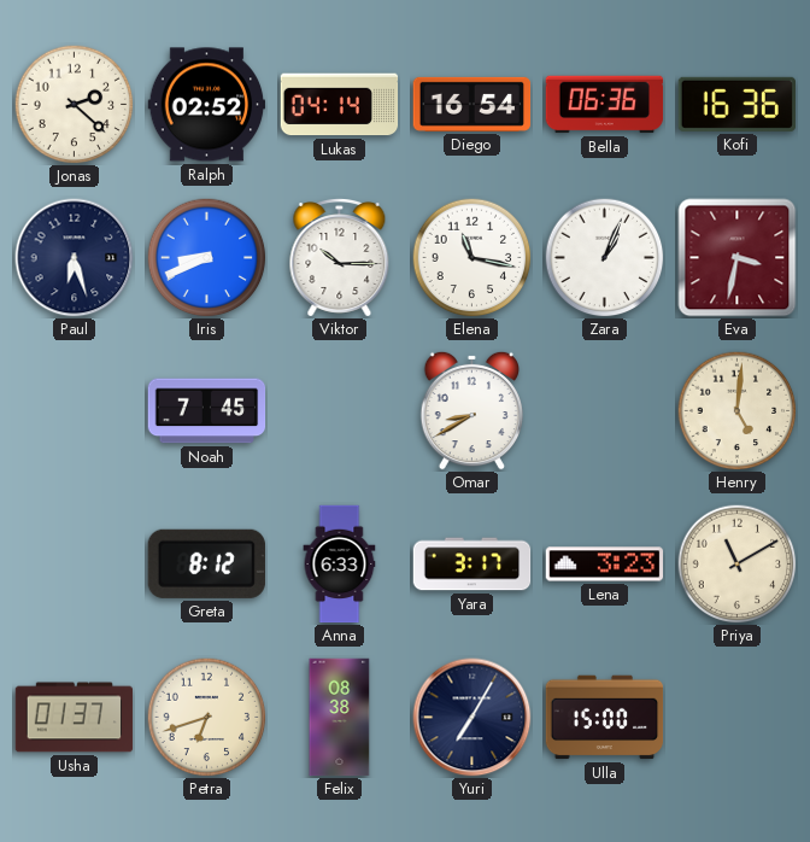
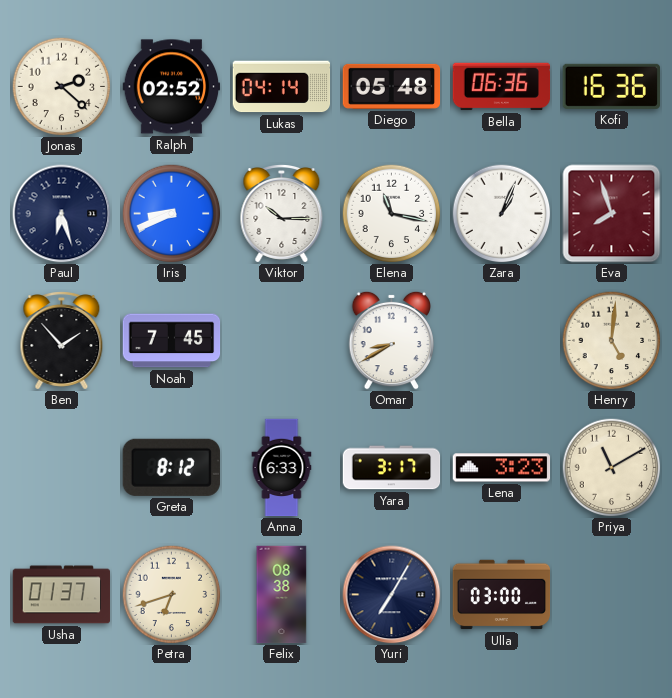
Diego: 16:54 -> 05:48
Eva: 3:32 -> 7:57
Ben: none -> 1:53
Ulla: 15:00 -> 03:00
